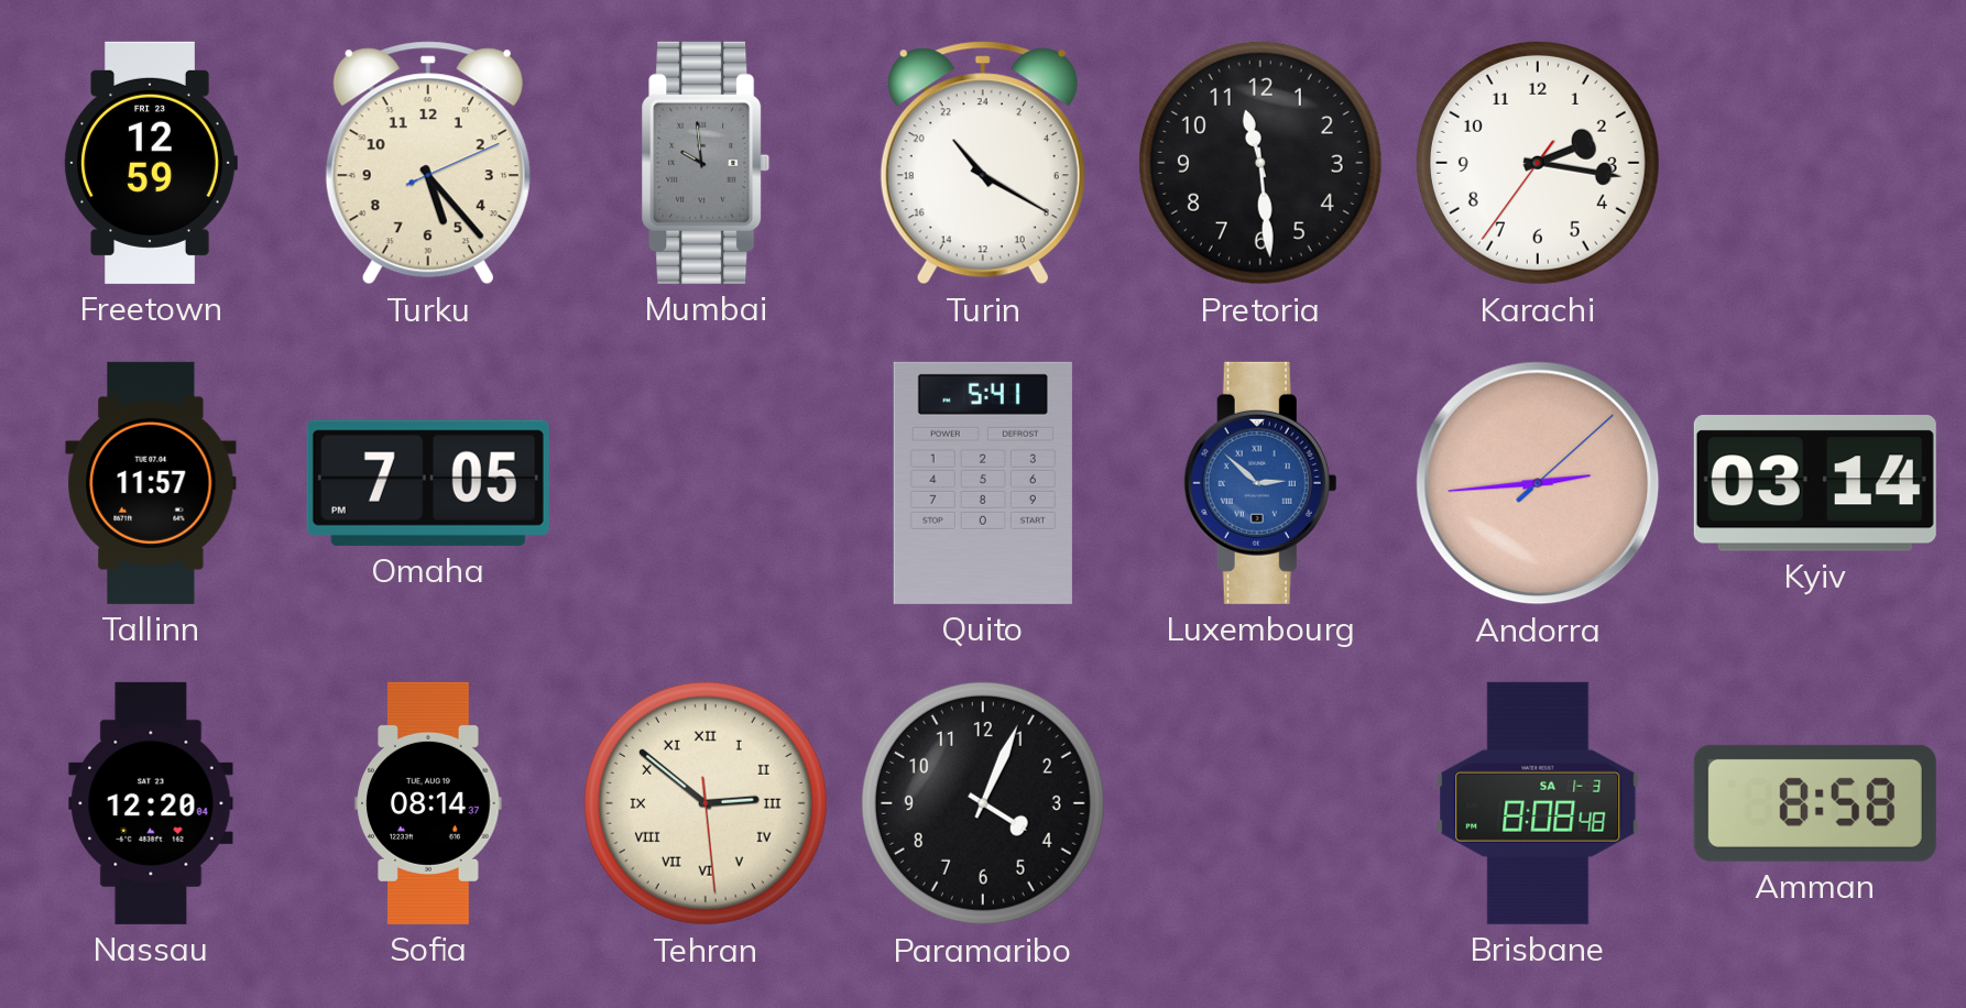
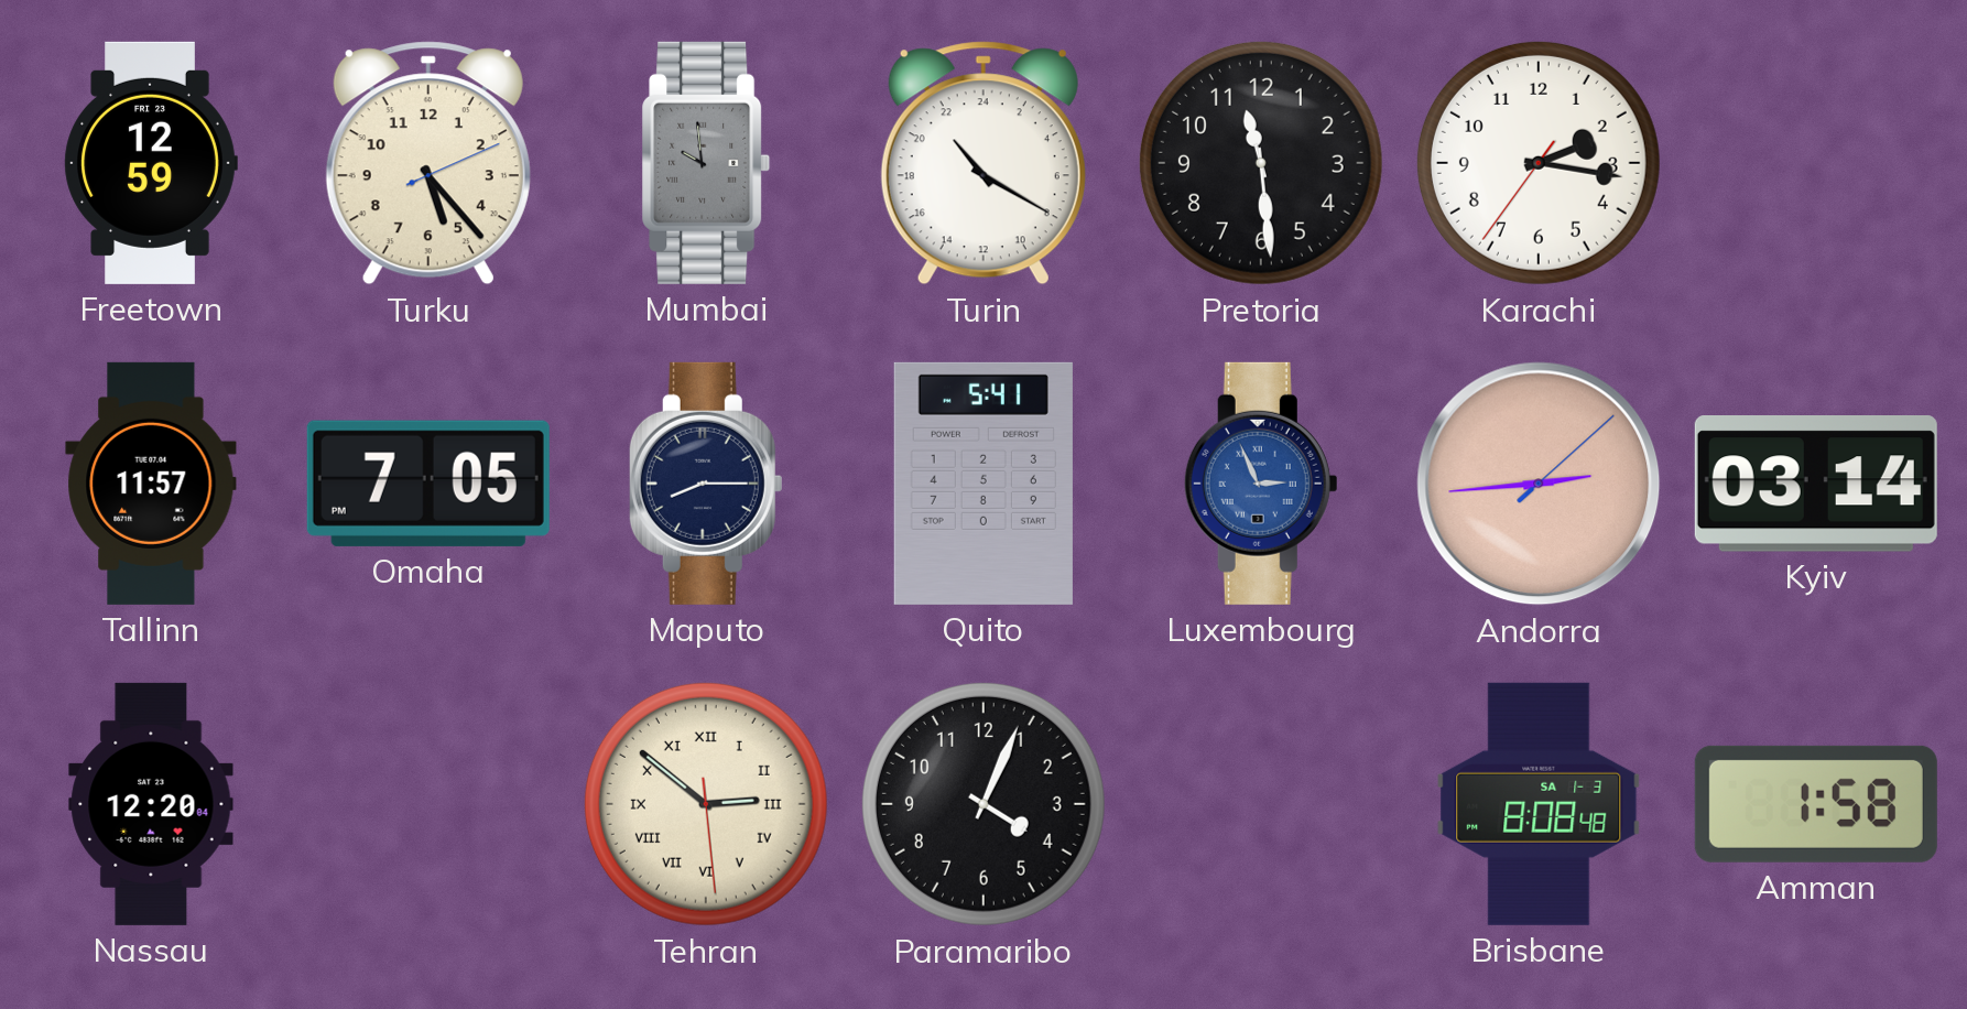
Maputo: none -> 8:15
Luxembourg: 2:52 -> 2:56
Sofia: 08:14 -> none
Amman: 8:58 -> 1:58
